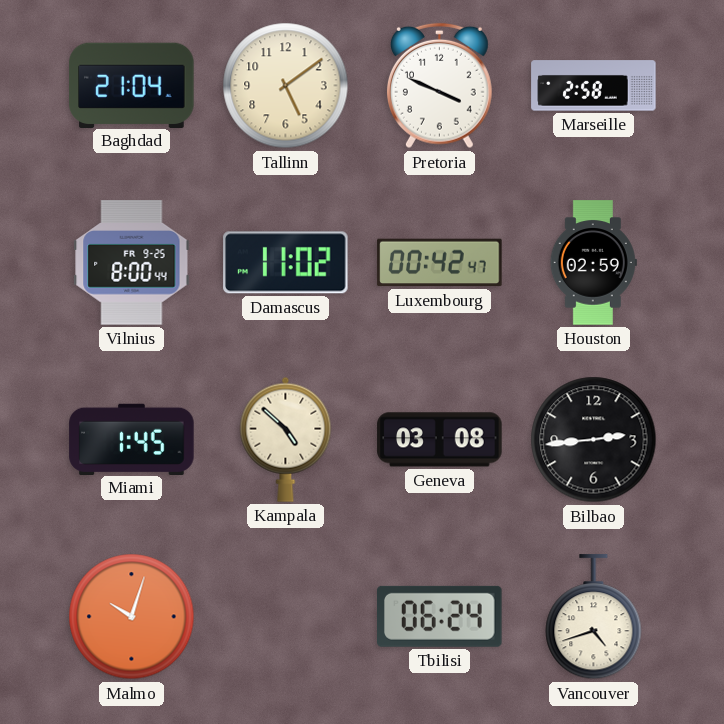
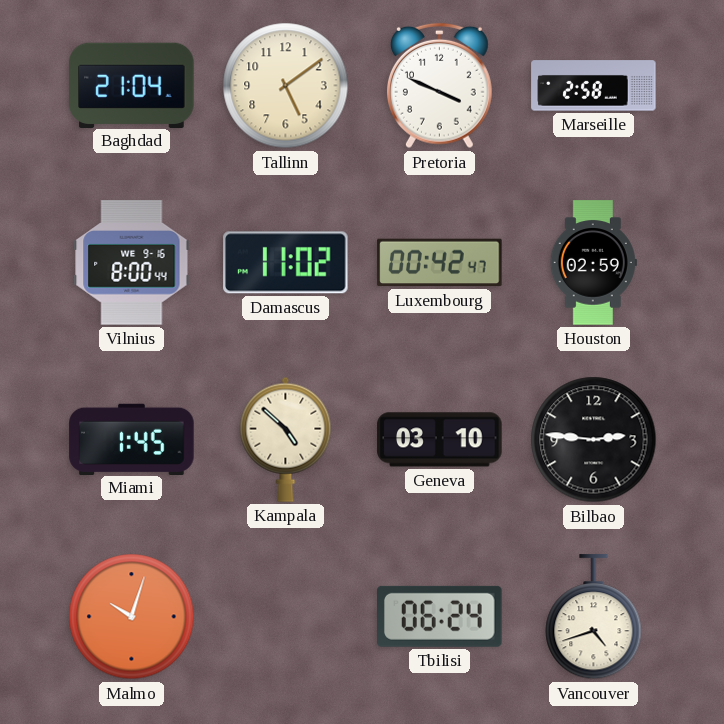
Vilnius date: FR 9-25 -> WE 9-16
Geneva: 03:08 -> 03:10
Bilbao: 2:44 -> 2:46
